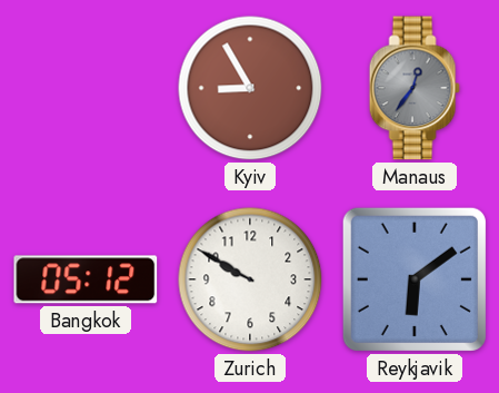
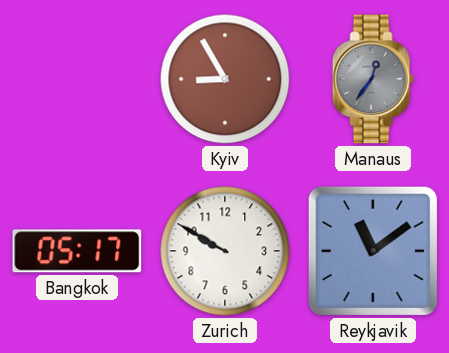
Bangkok: 05:12 -> 05:17
Reykjavik: 6:09 -> 11:09
